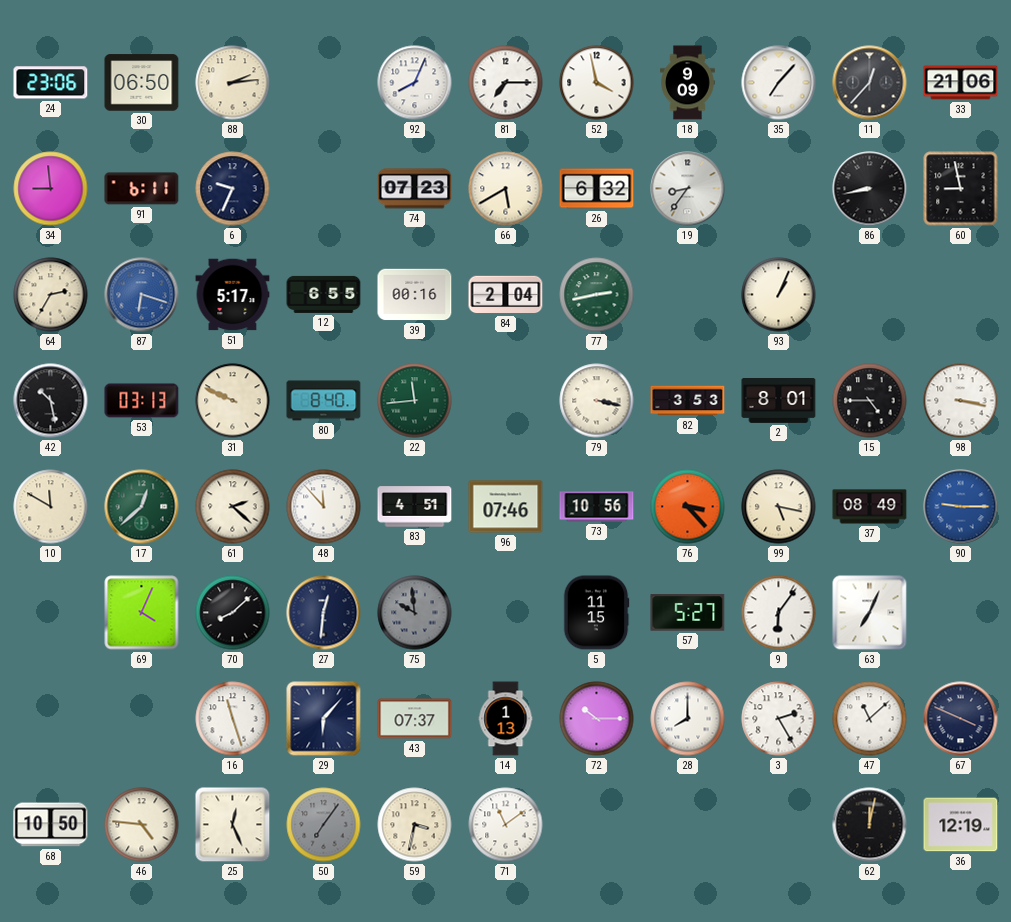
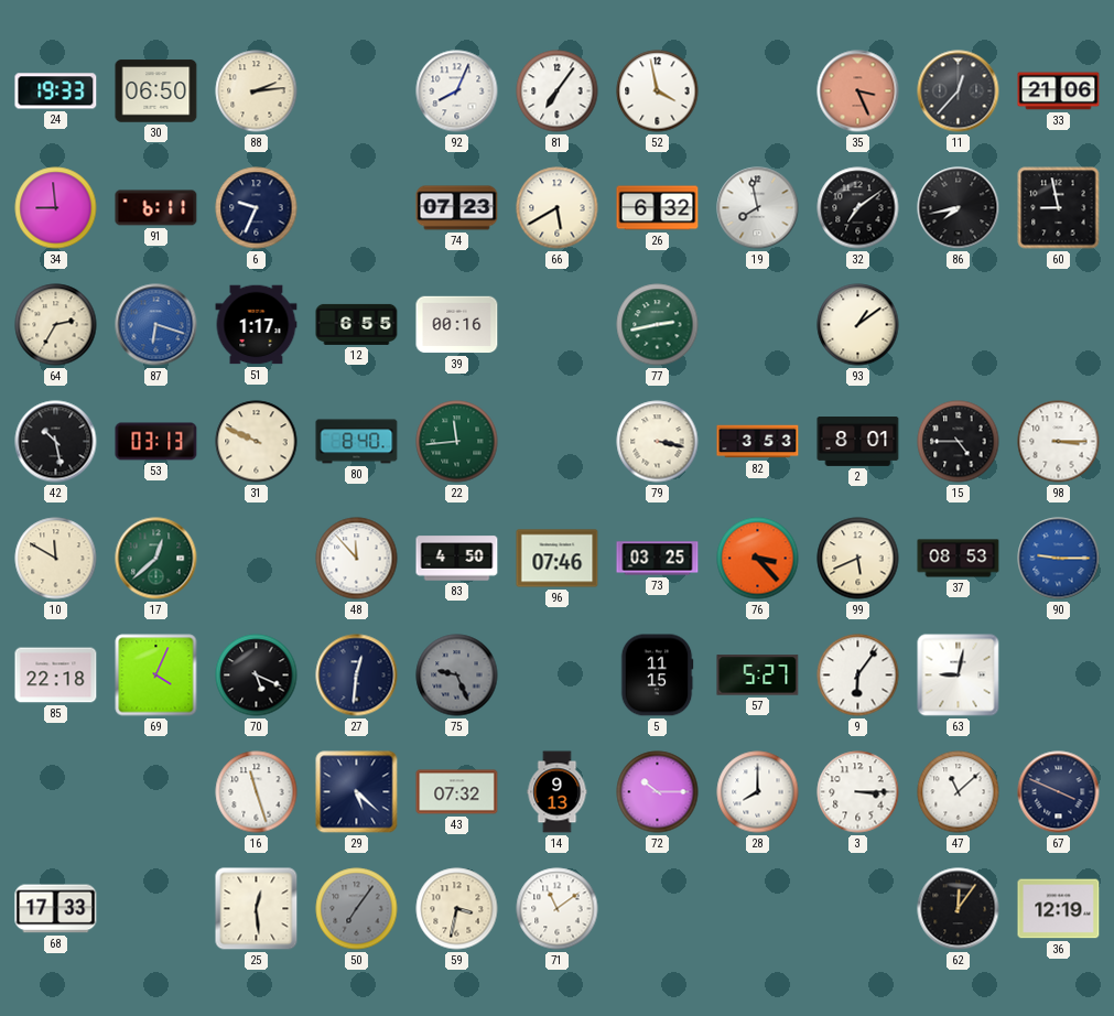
24: 23:06 -> 19:33
81: 7:15 -> 7:06
18: 9:09 -> none
35: 7:07 -> 3:26
35 dial: white -> salmon
19: 8:36 -> 7:58
32: none -> 7:09
86: 8:43 -> 7:43
51: 5:17 -> 1:17
84: 2:04 -> none
93: 1:04 -> 1:09
98: 3:17 -> 3:15
61: 2:22 -> none
83: 4:51 -> 4:50
73: 10:56 -> 03:25
99: 5:17 -> 5:41
37: 08:49 -> 08:53
85: none -> 22:18
70: 8:08 -> 5:19
75: 9:59 -> 9:26
63: 7:04 -> 9:02
29: 6:07 -> 5:22
43: 07:37 -> 07:32
14: 1:13 -> 9:13
3: 2:25 -> 3:15
68: 10:50 -> 17:33
46: 4:46 -> none
25: 12:26 -> 12:29
62: 12:02 -> 12:06
